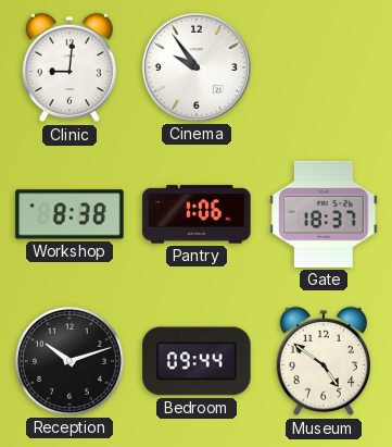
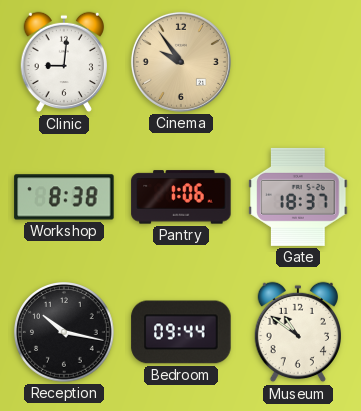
Cinema dial: white -> champagne
Reception: 10:12 -> 10:17
Museum: 4:51 -> 10:51
